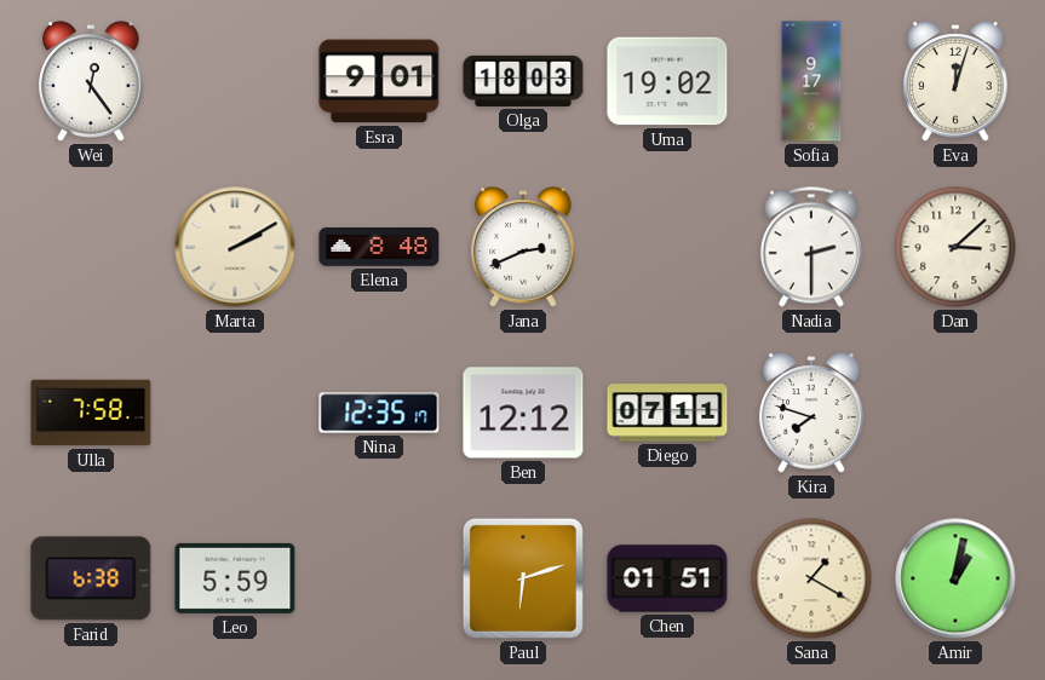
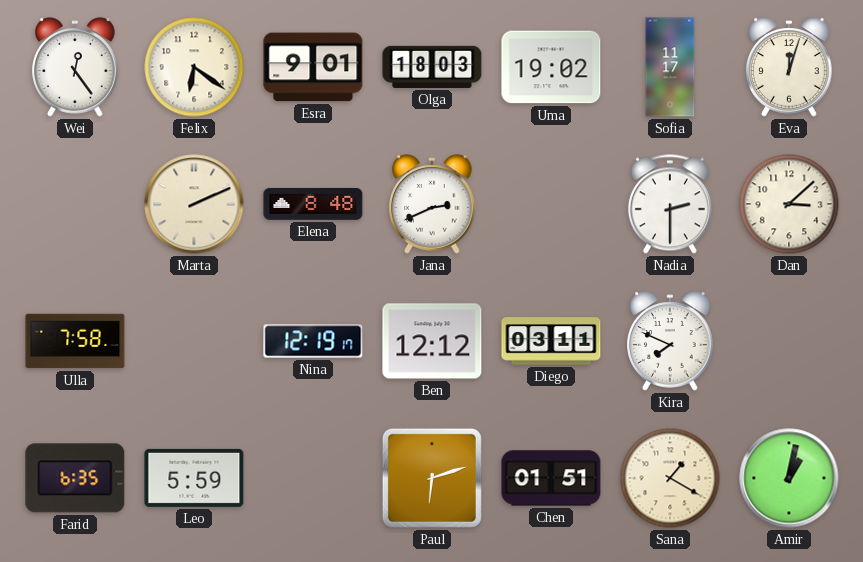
Felix: none -> 6:21
Sofia: 9:17 -> 11:17
Marta: 2:10 -> 2:11
Nina: 12:35 -> 12:19
Diego: 07:11 -> 03:11
Kira: 7:48 -> 7:49
Farid: 6:38 -> 6:35
